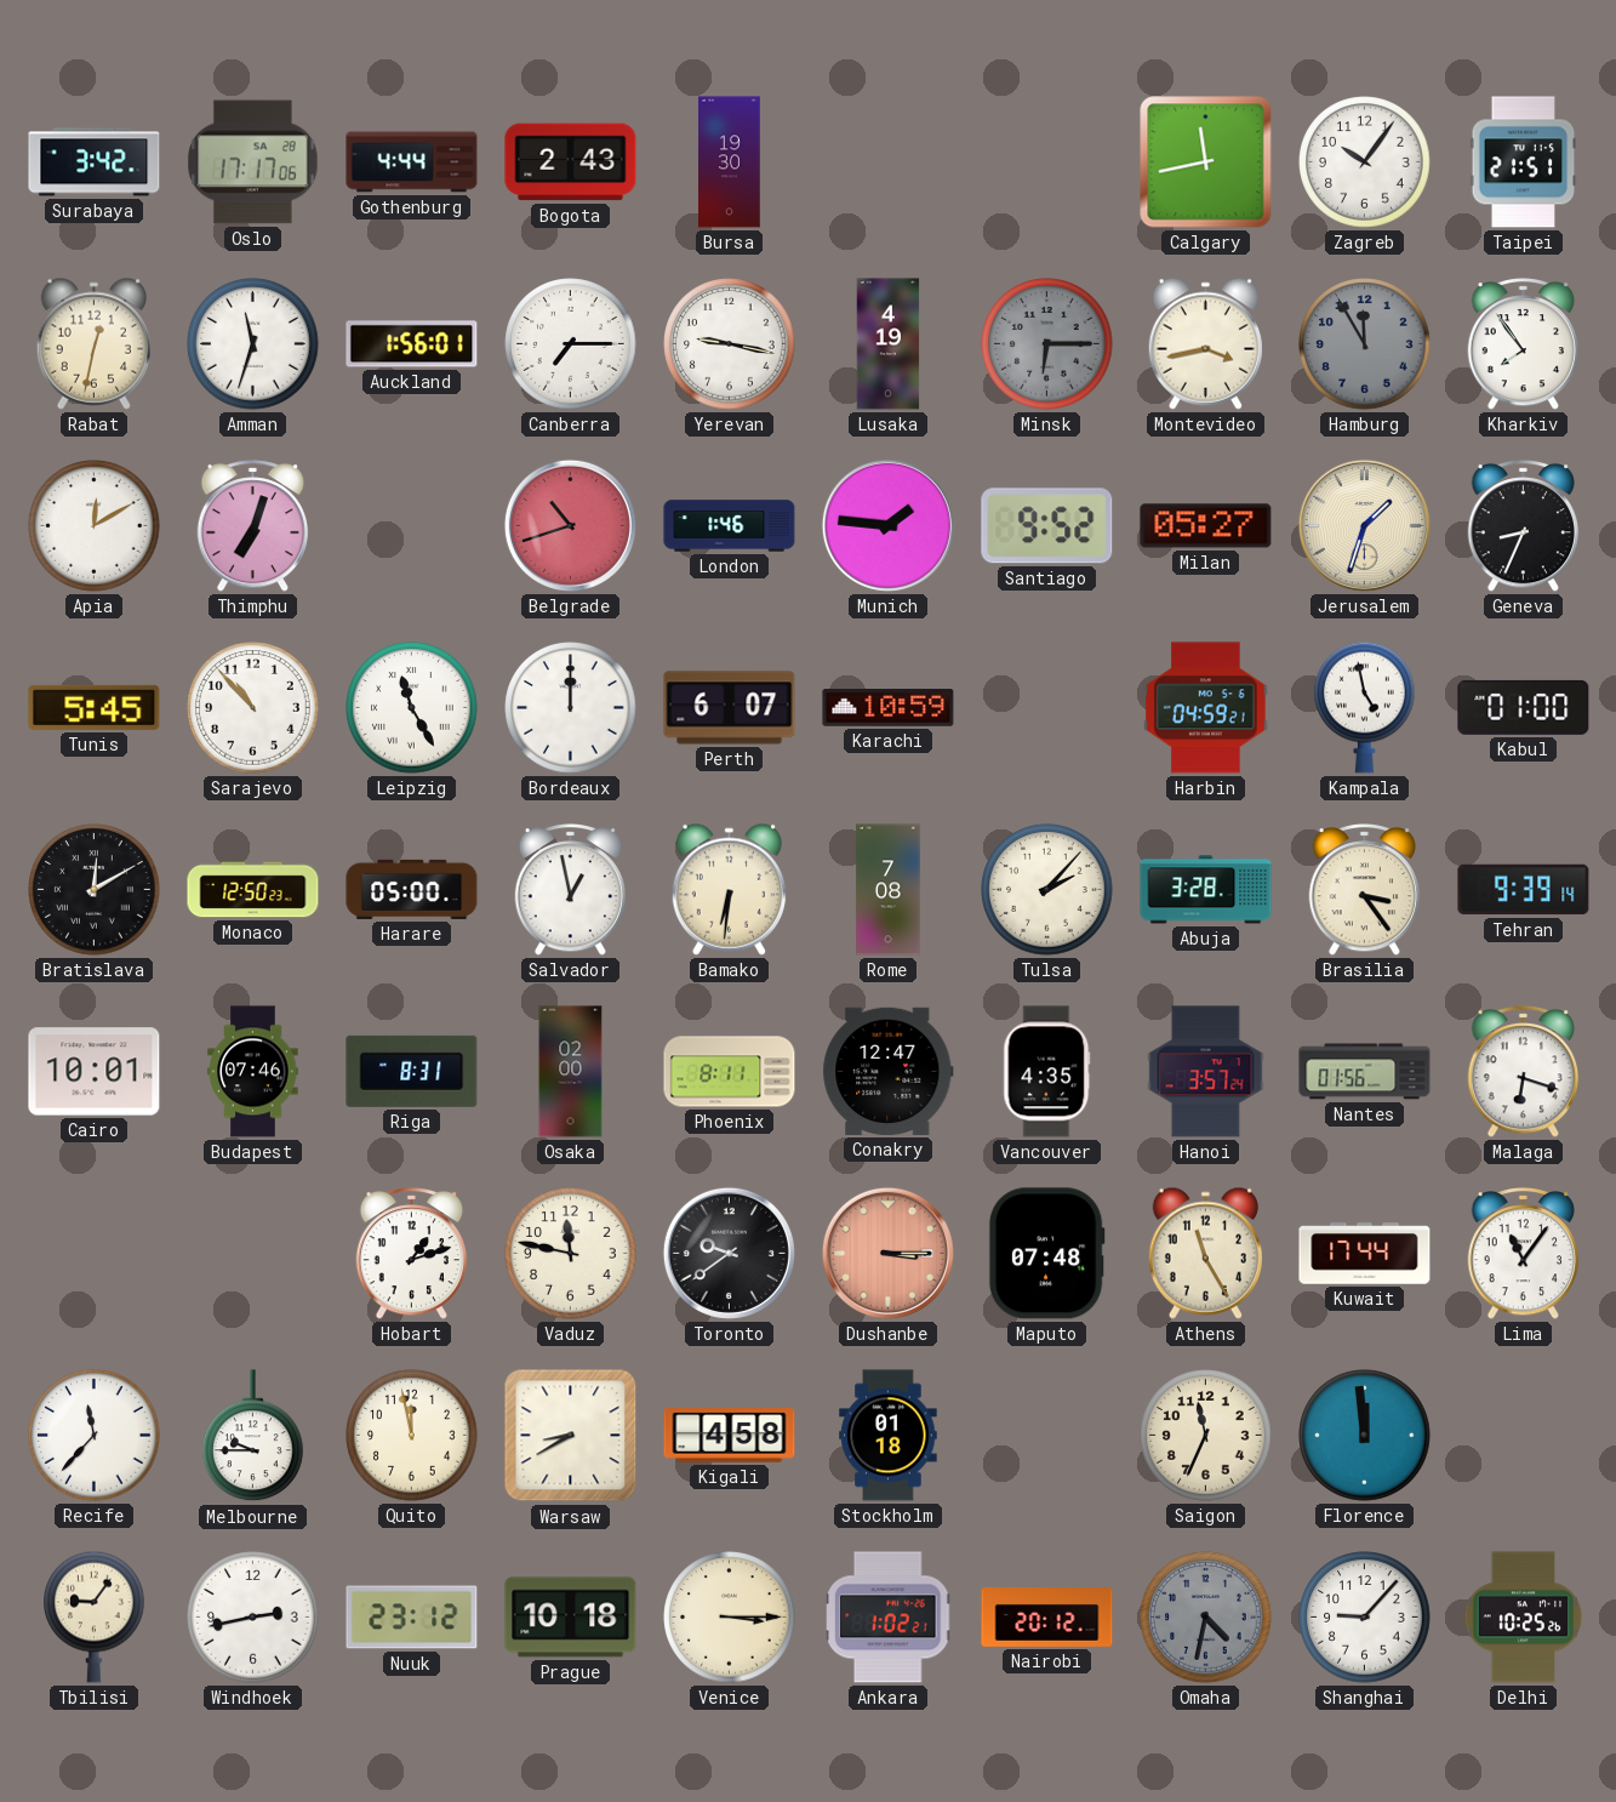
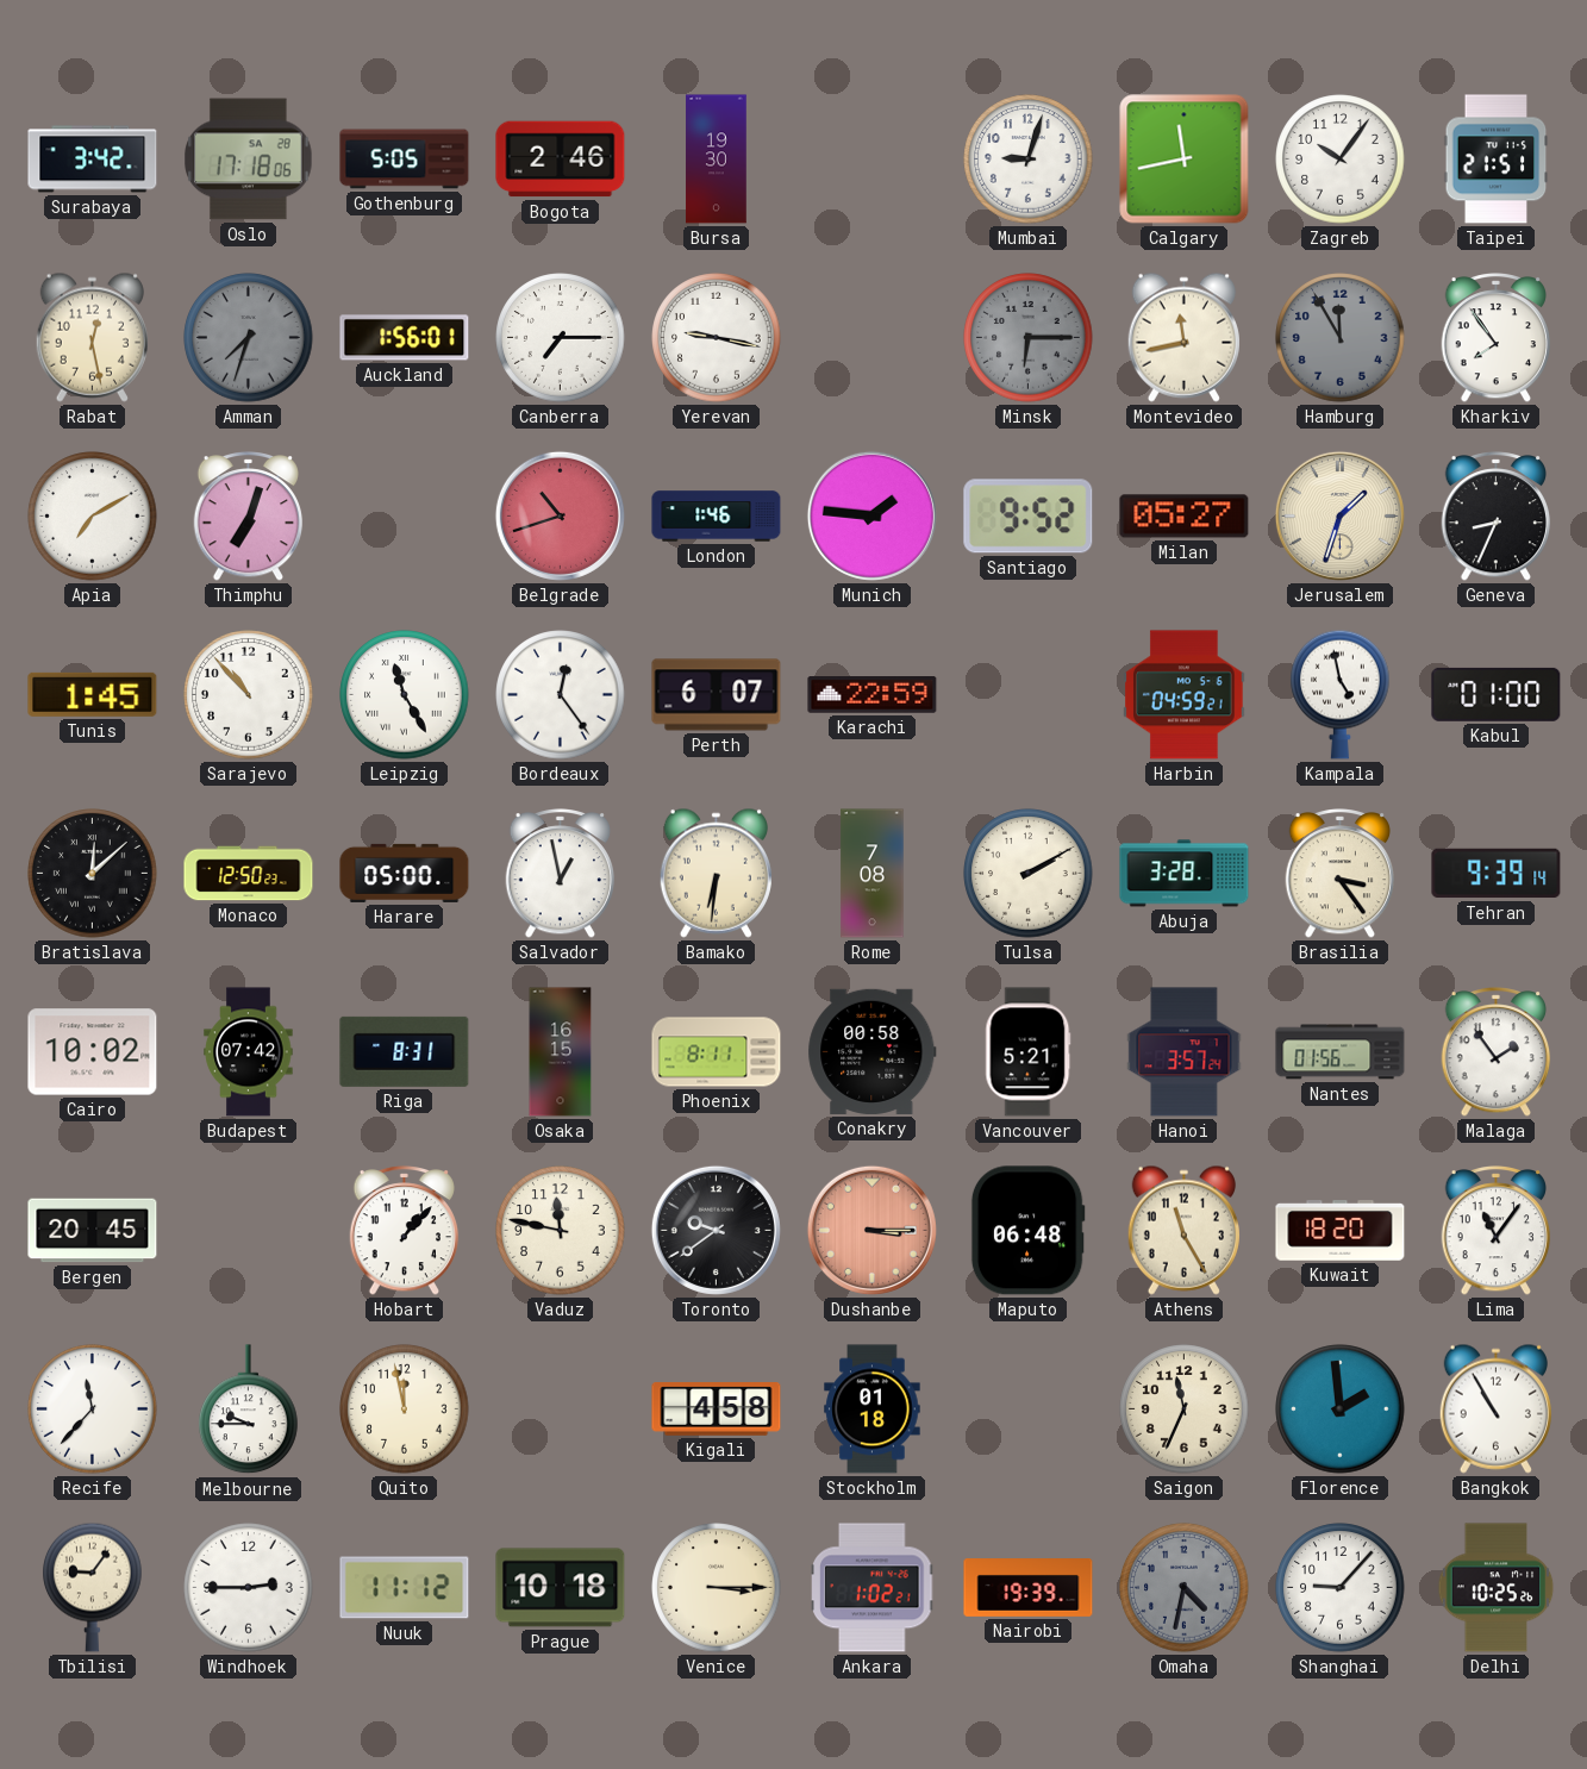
Oslo: 17:17 -> 17:18
Gothenburg: 4:44 -> 5:05
Bogota: 2:43 -> 2:46
Mumbai: none -> 9:03
Rabat: 12:32 -> 12:28
Amman: 11:33 -> 7:33
Amman dial: white -> grey
Lusaka: 4:19 -> none
Montevideo: 3:43 -> 11:43
Apia: 12:10 -> 7:10
Tunis: 5:45 -> 1:45
Bordeaux: 12:00 -> 12:24
Karachi: 10:59 -> 22:59
Bratislava: 12:10 -> 12:08
Tulsa: 2:07 -> 2:10
Cairo: 10:01 -> 10:02
Budapest: 07:46 -> 07:42
Osaka: 02:00 -> 16:15
Conakry: 12:47 -> 00:58
Vancouver: 4:35 -> 5:21
Malaga: 6:18 -> 1:54
Bergen: none -> 20:45
Hobart: 1:12 -> 1:07
Maputo: 07:48 -> 06:48
Kuwait: 17:44 -> 18:20
Warsaw: 8:40 -> none
Florence: 11:59 -> 1:59
Bangkok: none -> 10:55
Windhoek: 2:43 -> 2:45
Nuuk: 23:12 -> 11:12
Nairobi: 20:12 -> 19:39
